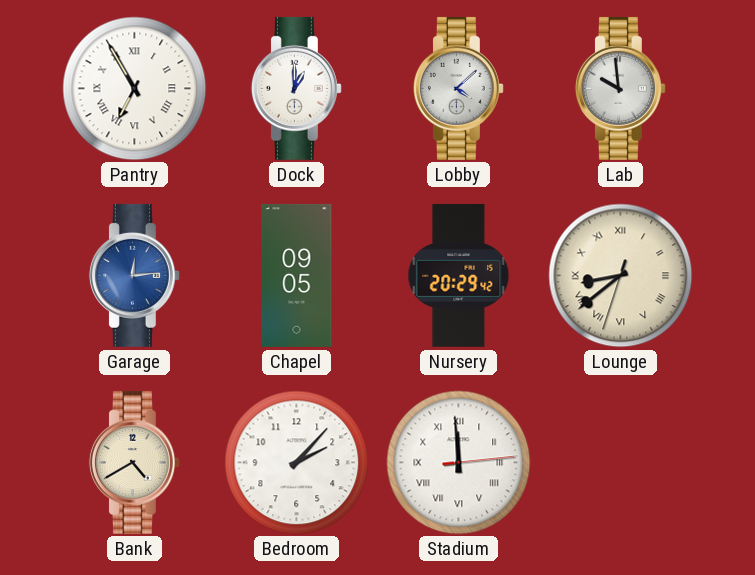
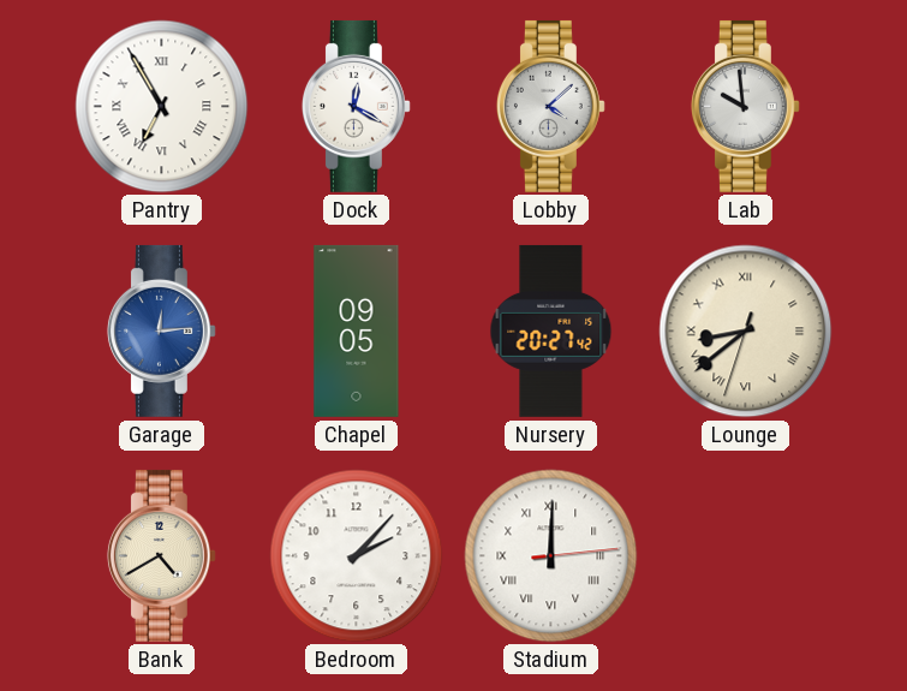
Dock: 1:00 -> 12:20
Nursery: 20:29 -> 20:27
Stadium: 11:59 -> 12:00
